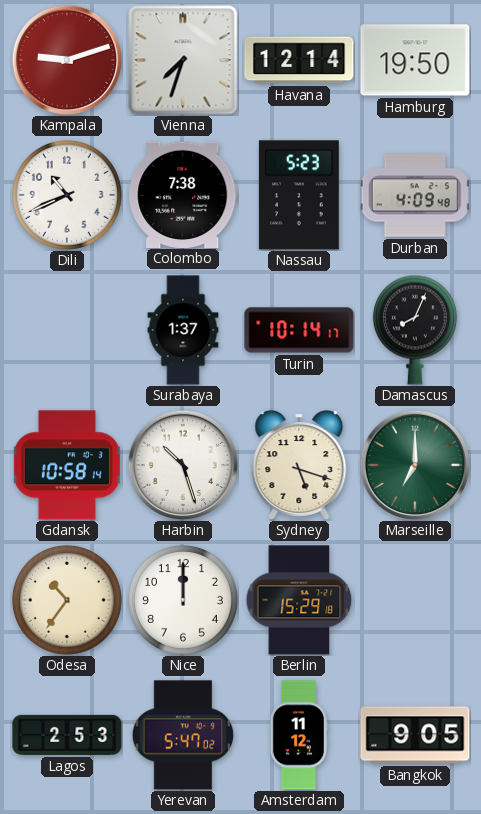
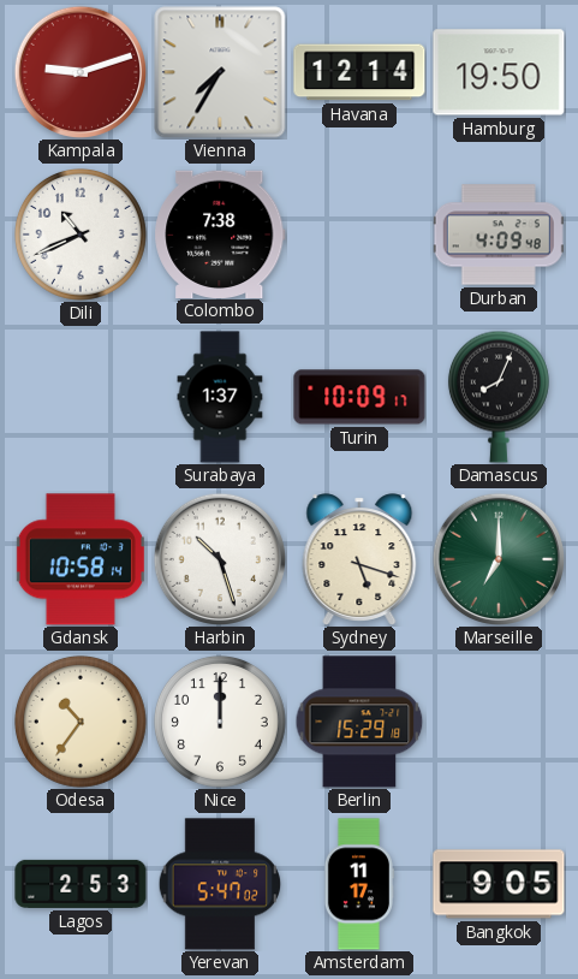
Vienna: 7:33 -> 7:35
Nassau: 5:23 -> none
Turin: 10:14 -> 10:09
Amsterdam: 11:12 -> 11:17
